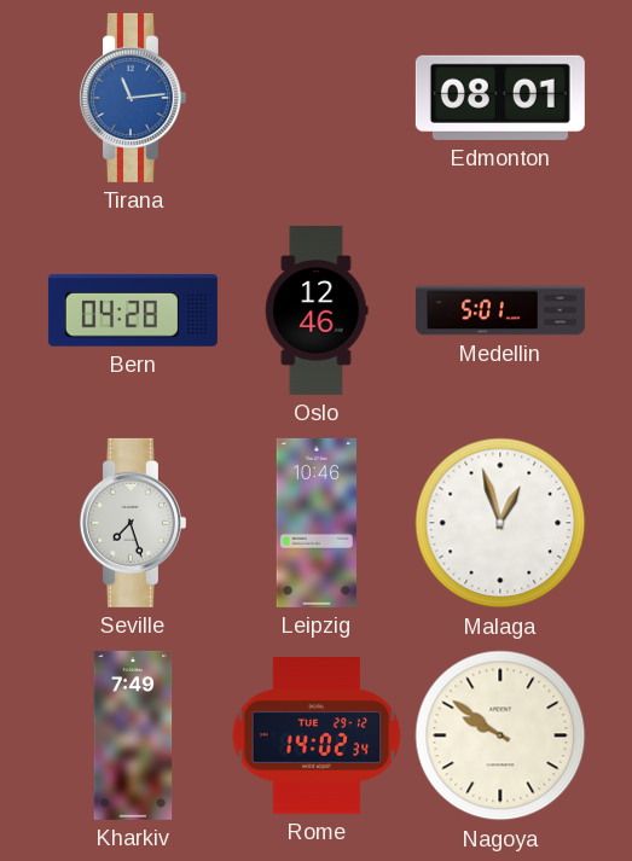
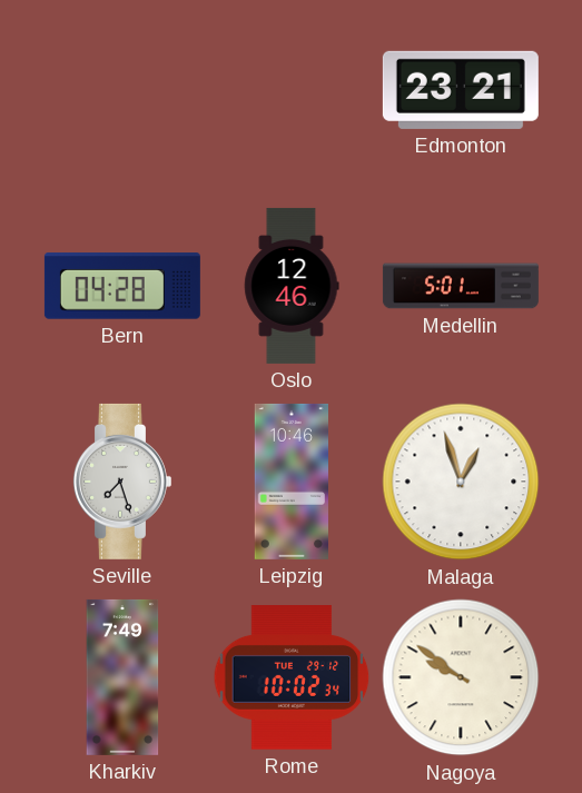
Tirana: 11:14 -> none
Edmonton: 08:01 -> 23:21
Rome: 14:02 -> 10:02
